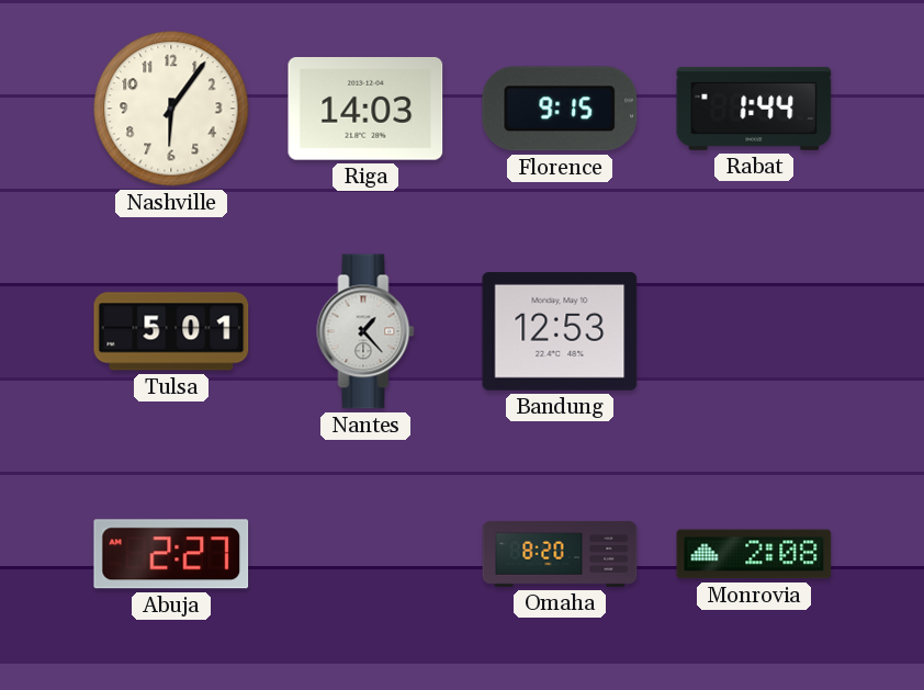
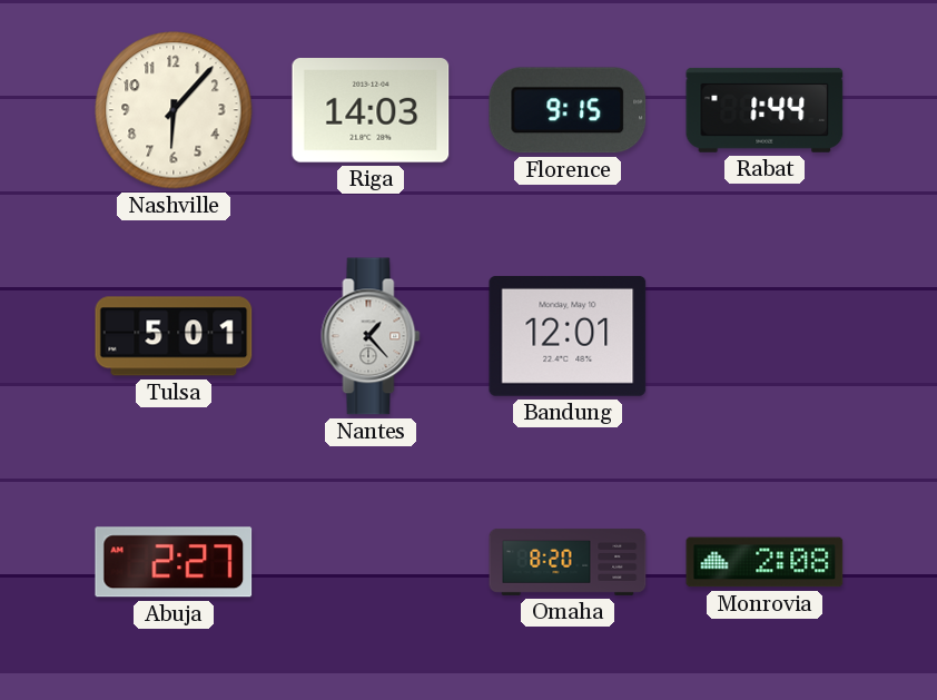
Nashville: 6:06 -> 6:07
Bandung: 12:53 -> 12:01
